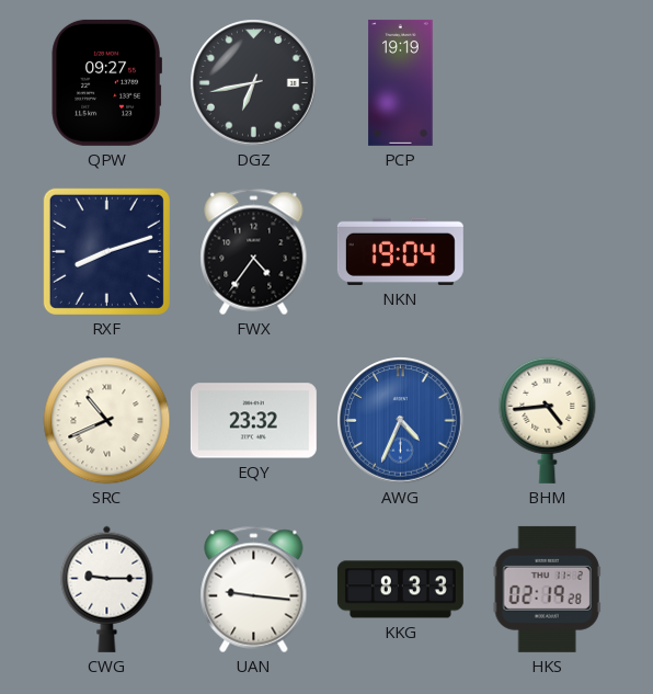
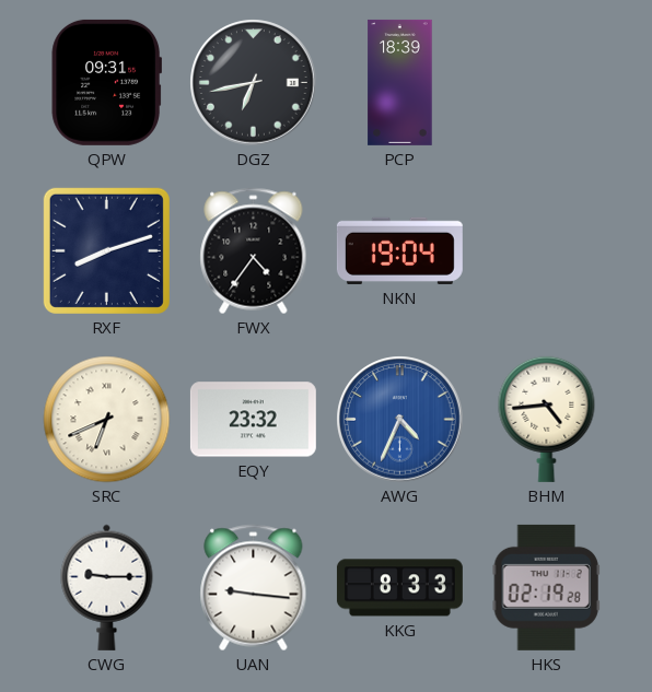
QPW: 09:27 -> 09:31
PCP: 19:19 -> 18:39
SRC: 10:41 -> 6:41
